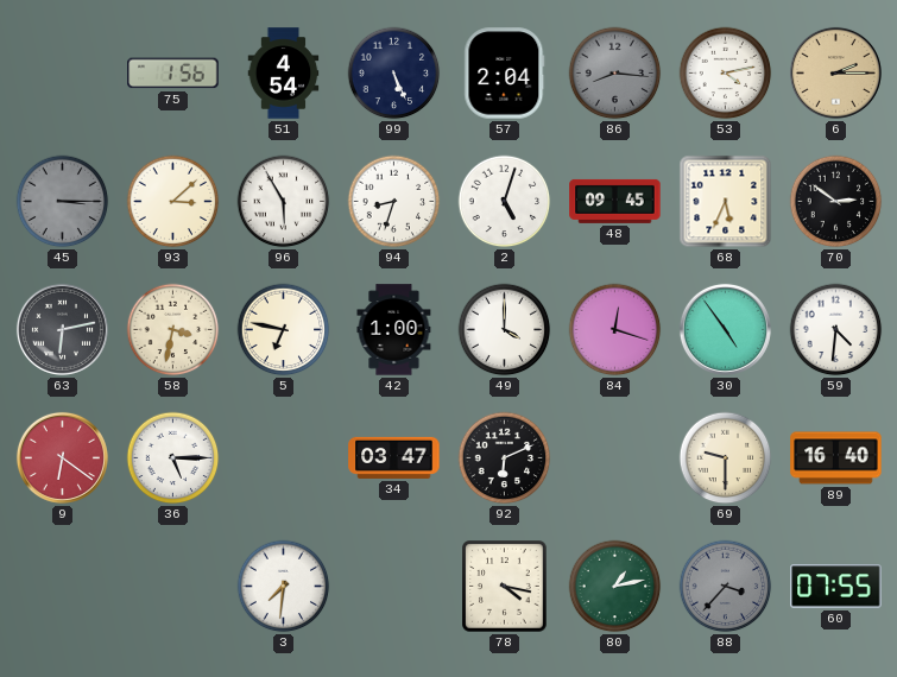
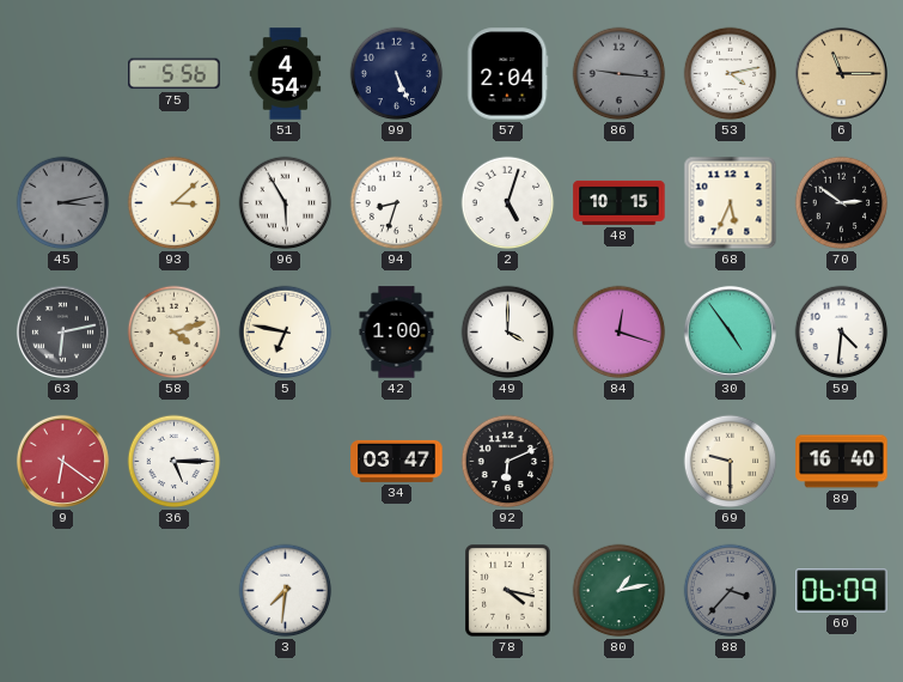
75: 1:56 -> 5:56
86: 8:16 -> 9:16
6: 2:15 -> 11:15
45: 3:15 -> 3:13
48: 09:45 -> 10:15
58: 3:32 -> 4:12
60: 07:55 -> 06:09
